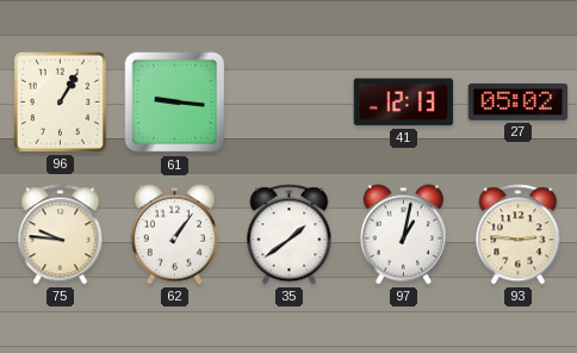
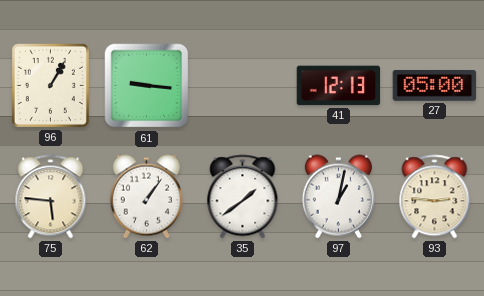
27: 05:02 -> 05:00
75: 9:46 -> 5:46
